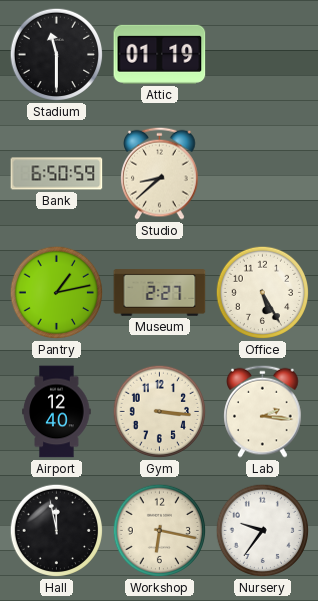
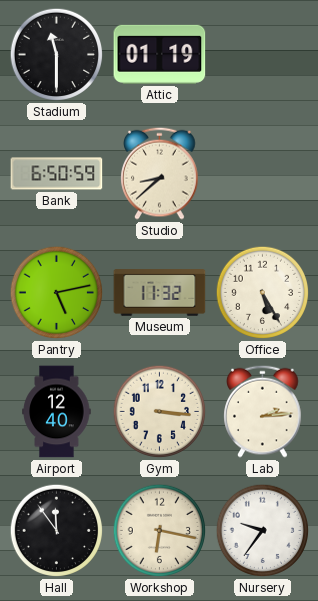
Pantry: 1:13 -> 5:13
Museum: 2:27 -> 11:32
Lab: 2:16 -> 2:14
Hall: 11:58 -> 11:54
